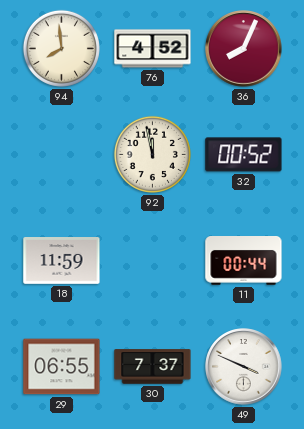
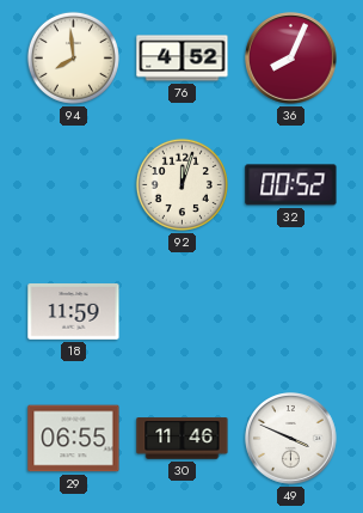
92: 11:58 -> 12:03
11: 00:44 -> none
30: 7:37 -> 11:46
